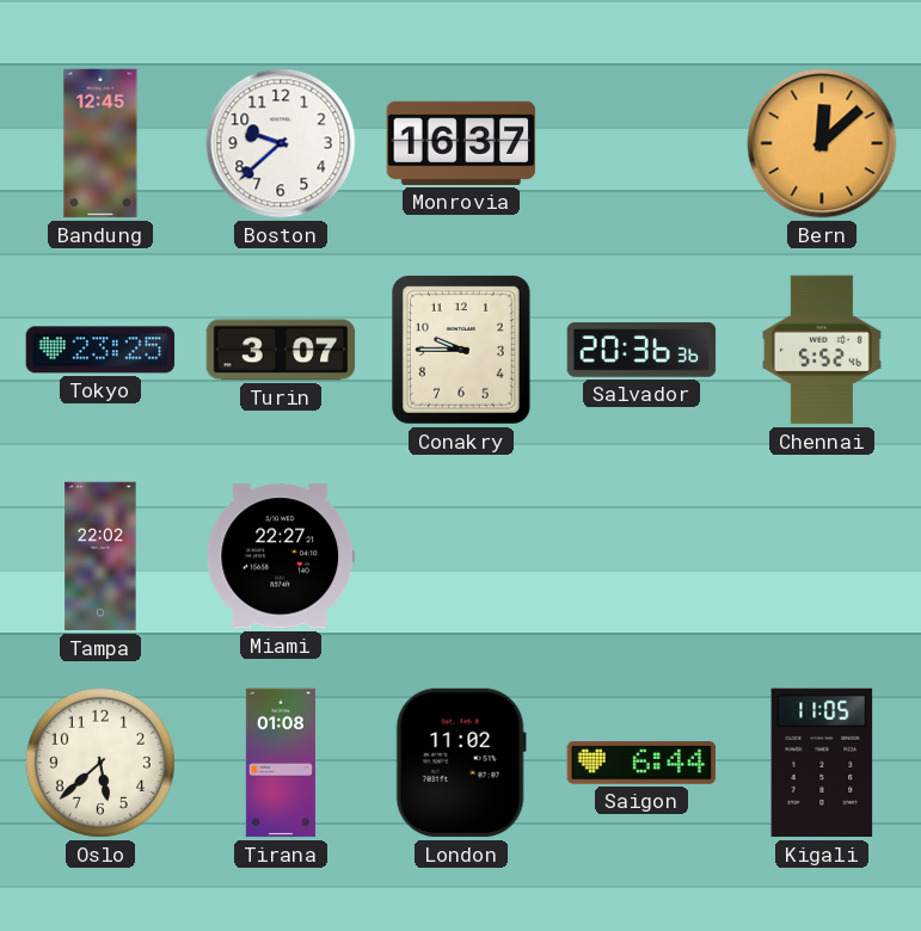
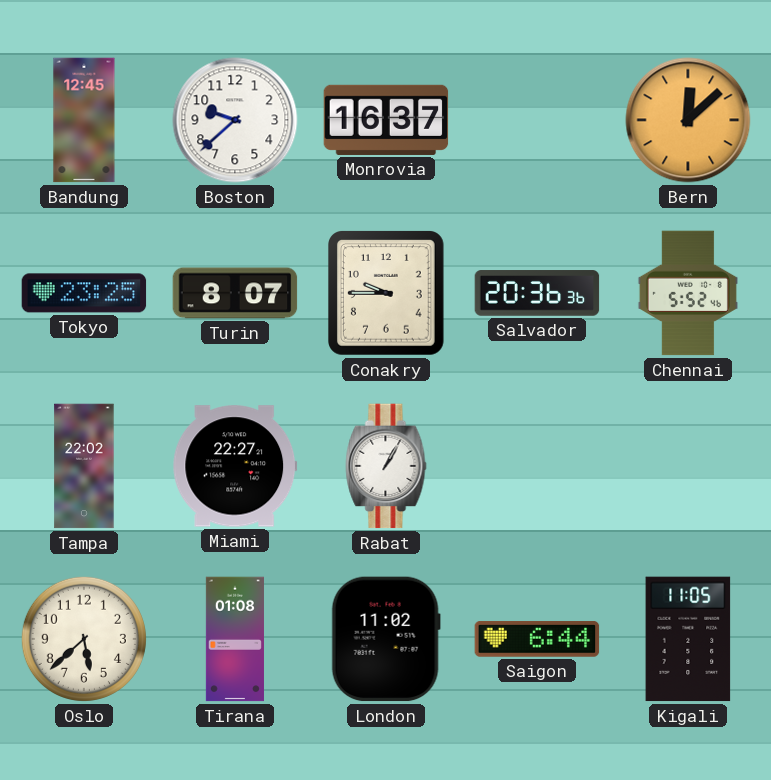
Turin: 3:07 -> 8:07
Rabat: none -> 1:05
